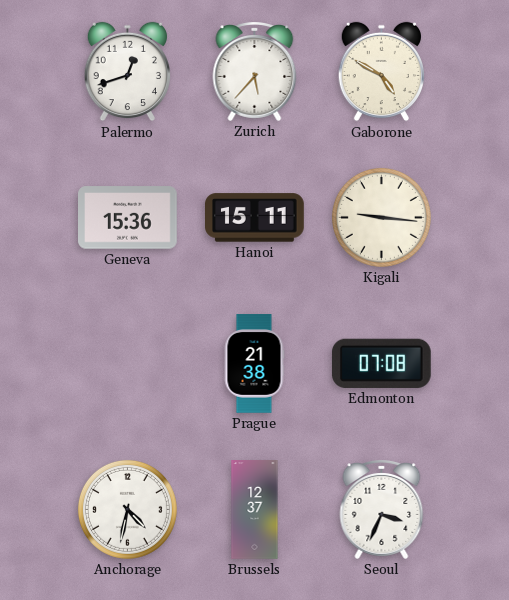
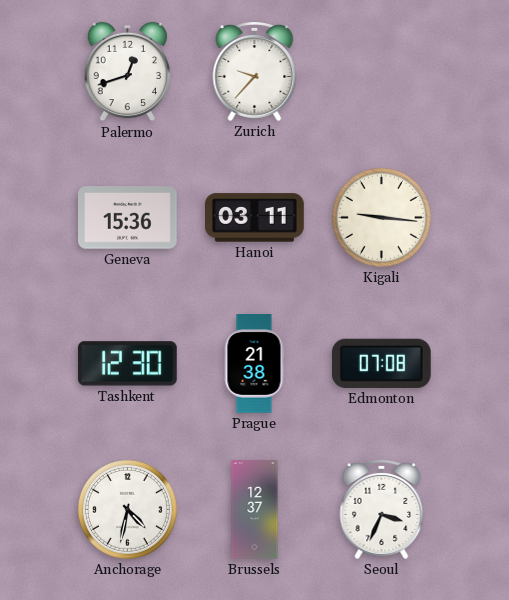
Zurich: 5:37 -> 9:37
Gaborone: 4:50 -> none
Hanoi: 15:11 -> 03:11
Tashkent: none -> 12:30
